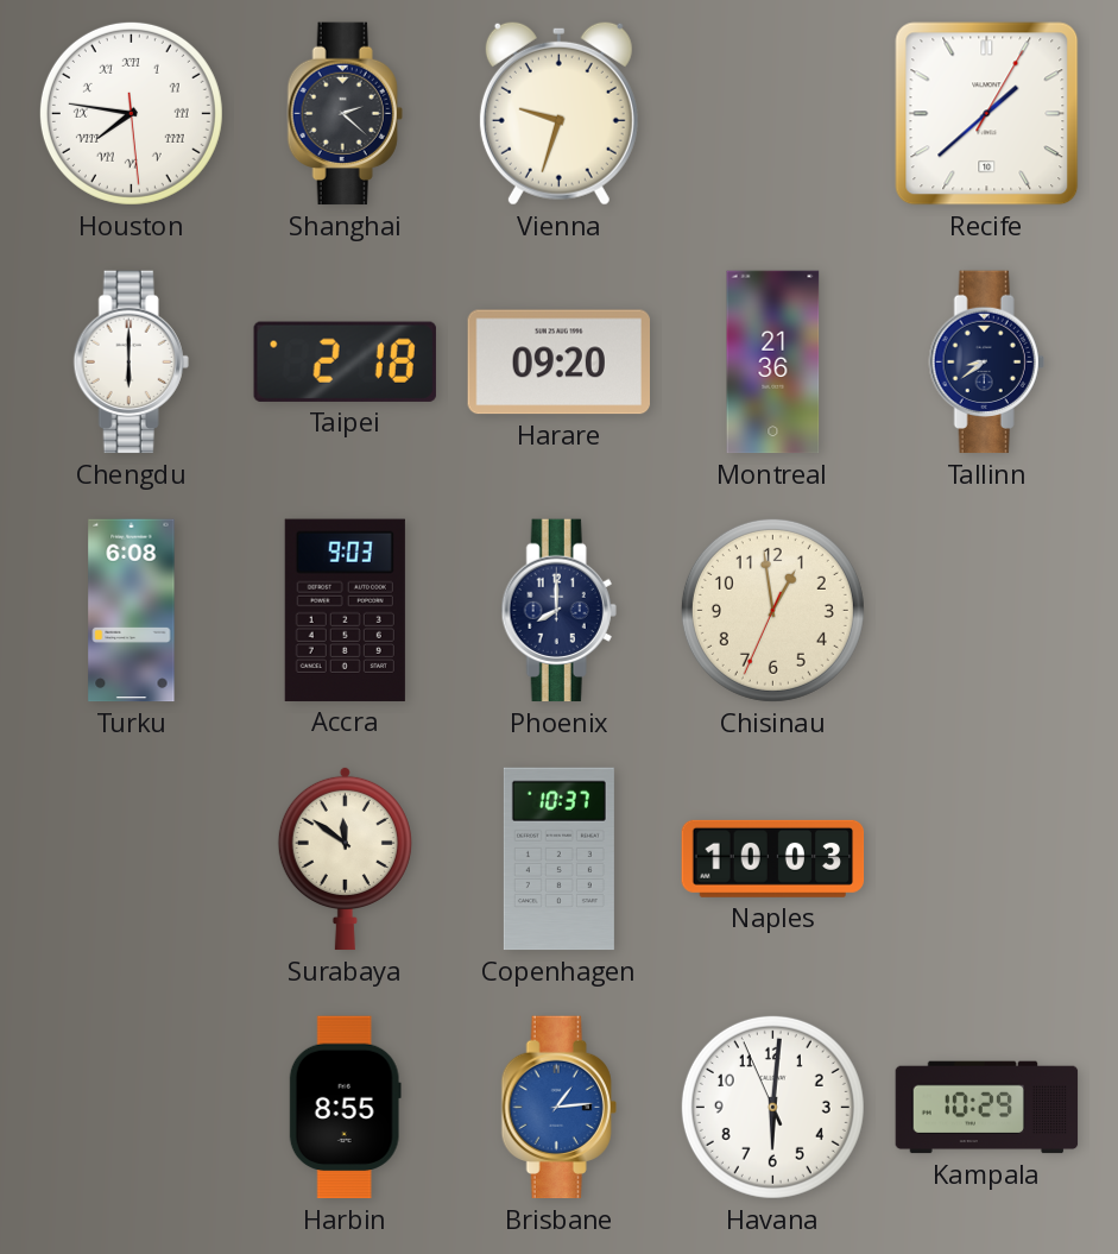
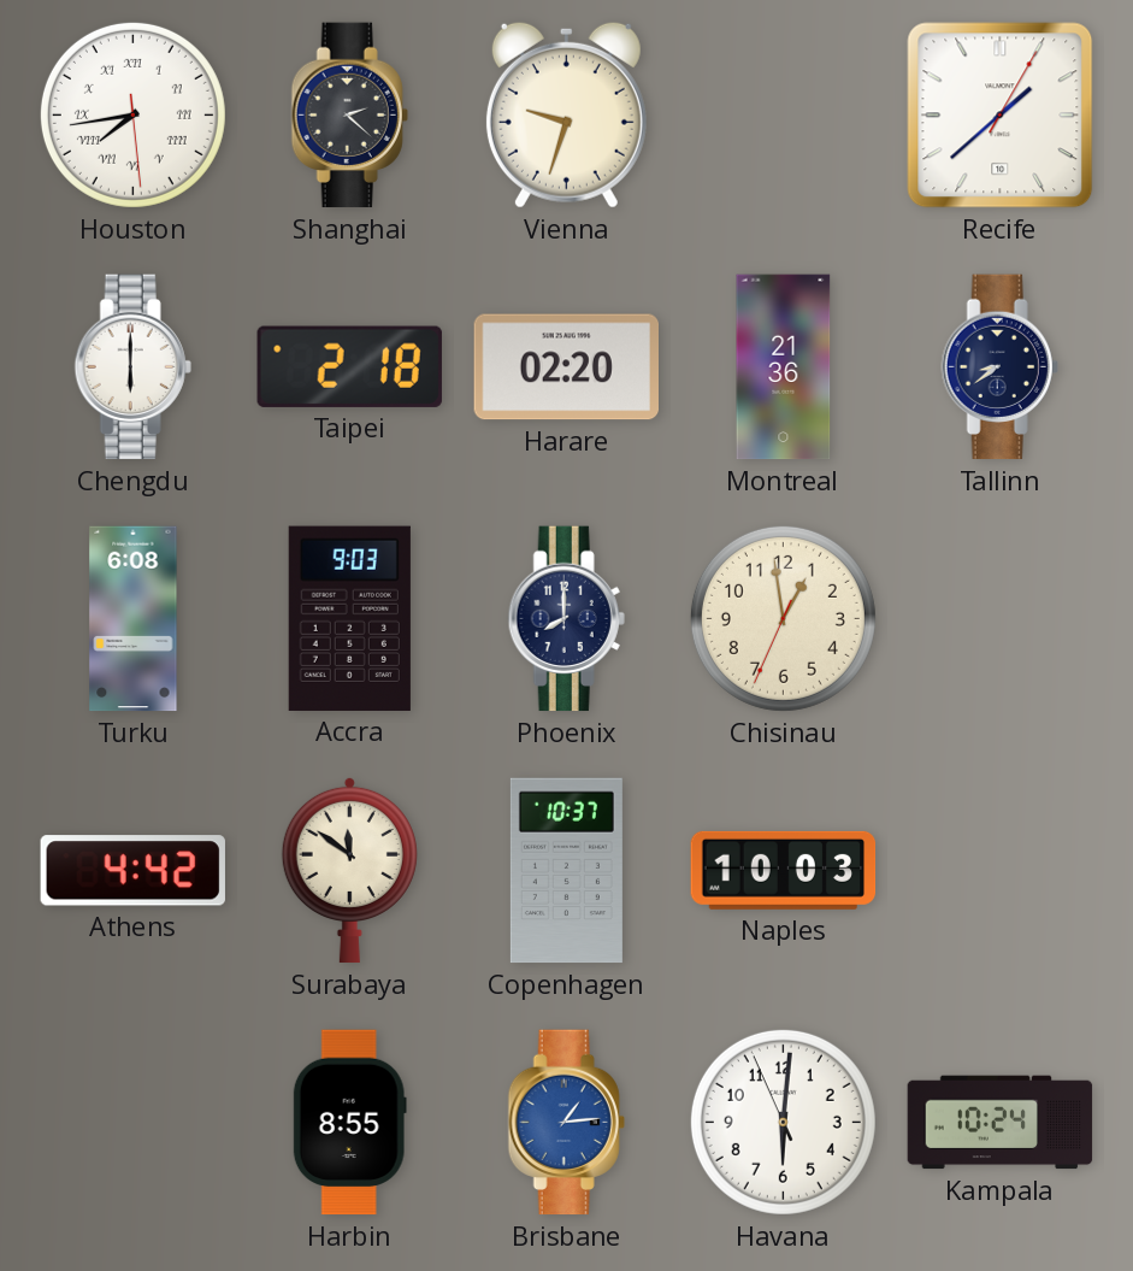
Houston: 7:46 -> 7:43
Harare: 09:20 -> 02:20
Athens: none -> 4:42
Kampala: 10:29 -> 10:24
